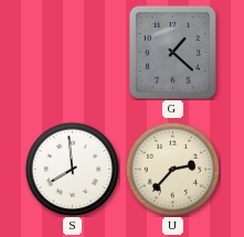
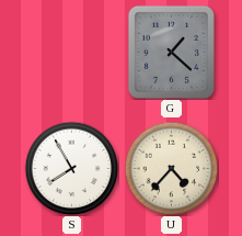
S: 7:59 -> 7:55
U: 2:37 -> 4:37
